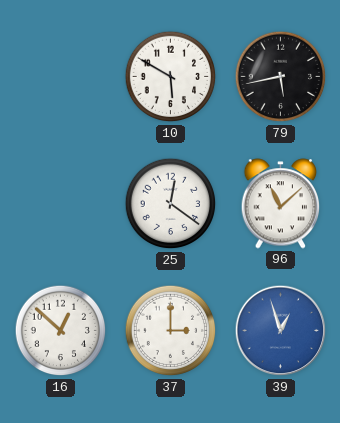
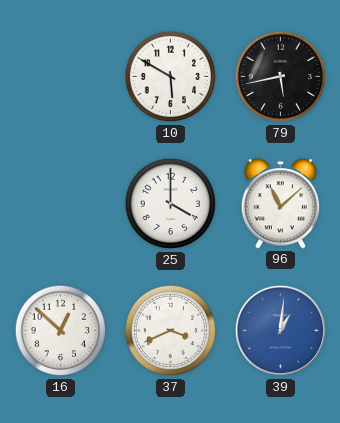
25: 12:21 -> 4:00
37: 3:00 -> 3:41
39: 12:57 -> 1:01
